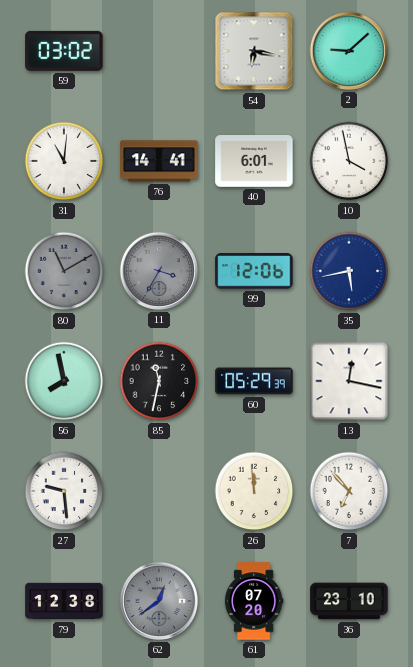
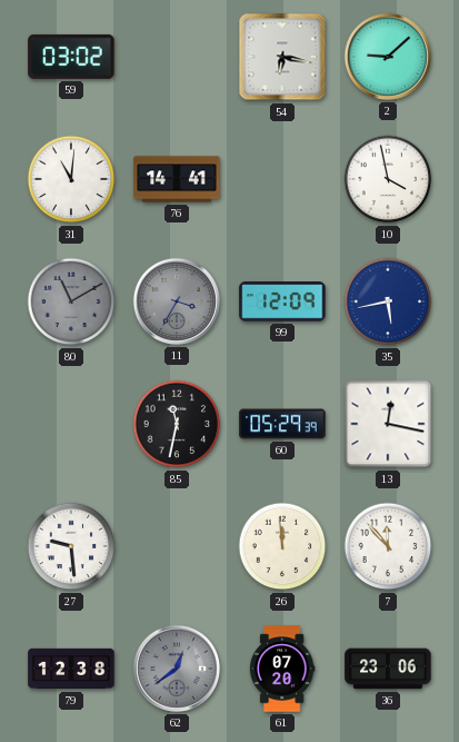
40: 6:01 -> none
99: 12:06 -> 12:09
56: 7:58 -> none
7: 6:53 -> 11:53
36: 23:10 -> 23:06
